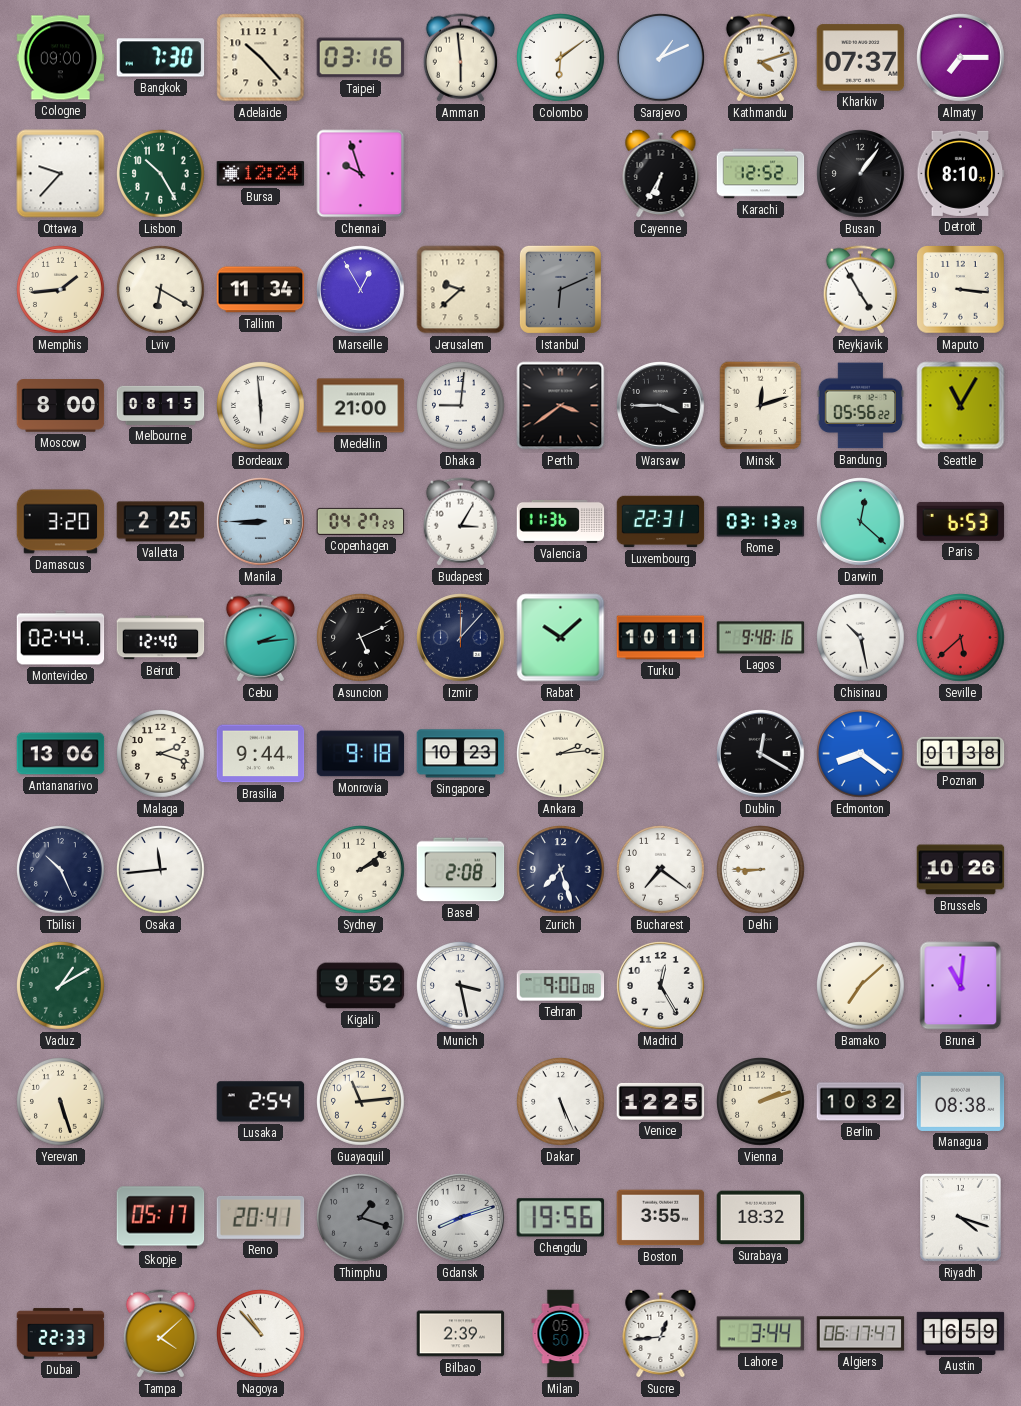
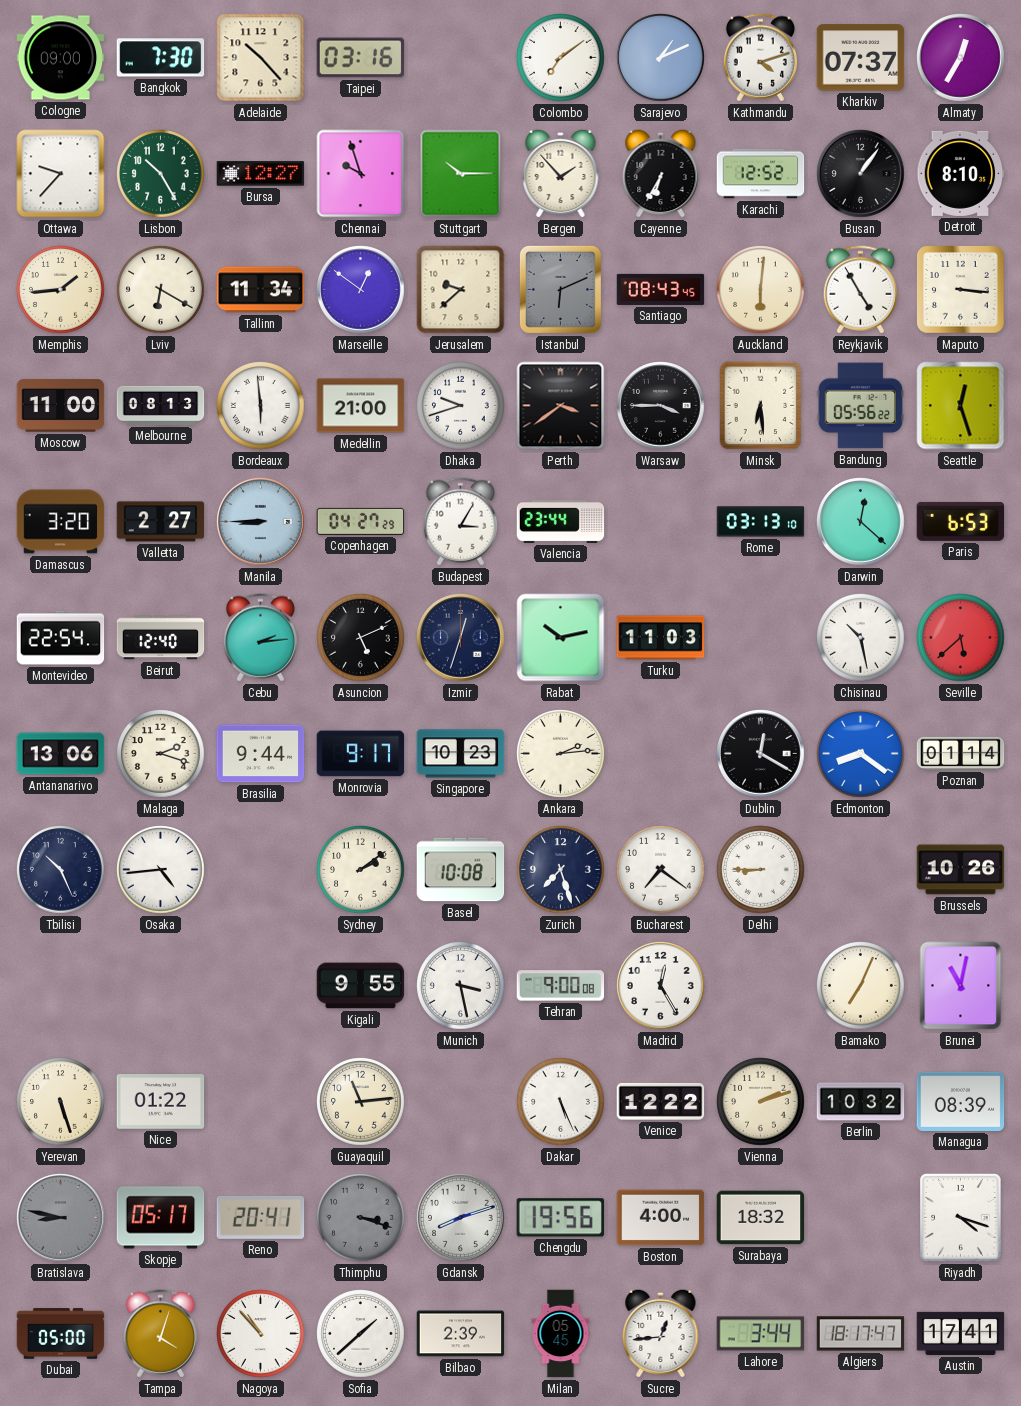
Amman: 5:59 -> none
Colombo: 6:09 -> 7:09
Almaty: 7:15 -> 12:35
Bursa: 12:24 -> 12:27
Stuttgart: none -> 10:15
Bergen: none -> 1:53
Marseille: 12:55 -> 12:51
Santiago: none -> 08:43
Auckland: none -> 6:01
Moscow: 8:00 -> 11:00
Melbourne: 08:15 -> 08:13
Dhaka: 9:01 -> 9:42
Minsk: 12:12 -> 6:29
Seattle: 11:05 -> 12:27
Valletta: 2:25 -> 2:27
Valencia: 11:36 -> 23:44
Luxembourg: 22:31 -> none
Rome: 03:13:29 -> 03:13:10
Montevideo: 02:44 -> 22:54
Izmir: 12:07 -> 12:33
Rabat: 10:08 -> 10:13
Turku: 10:11 -> 11:03
Lagos: 9:48 -> none
Monrovia: 9:18 -> 9:17
Poznan: 01:38 -> 01:14
Osaka: 11:44 -> 4:44
Basel: 2:08 -> 10:08
Vaduz: 1:10 -> none
Kigali: 9:52 -> 9:55
Bamako: 7:08 -> 7:04
Brunei: 11:01 -> 11:02
Nice: none -> 01:22
Lusaka: 2:54 -> none
Venice: 12:25 -> 12:22
Managua: 08:38 -> 08:39
Bratislava: none -> 8:47
Thimphu: 1:18 -> 3:18
Boston: 3:55 -> 4:00
Dubai: 22:33 -> 05:00
Tampa: 4:08 -> 4:03
Sofia: none -> 1:38
Milan: 05:50 -> 05:45
Algiers: 06:17 -> 18:17
Austin: 16:59 -> 17:41
